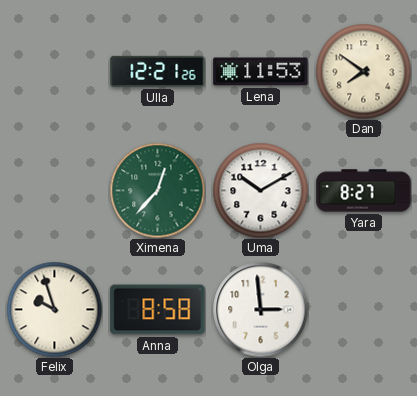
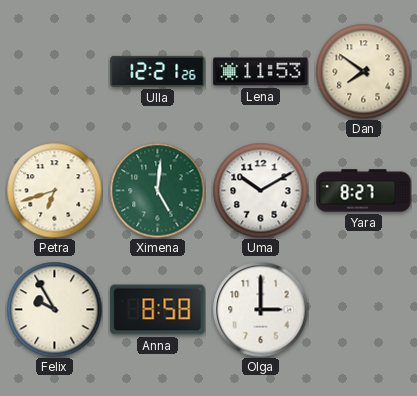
Petra: none -> 6:42
Ximena: 12:37 -> 5:01
Felix: 9:57 -> 9:55
Olga: 2:59 -> 3:00
